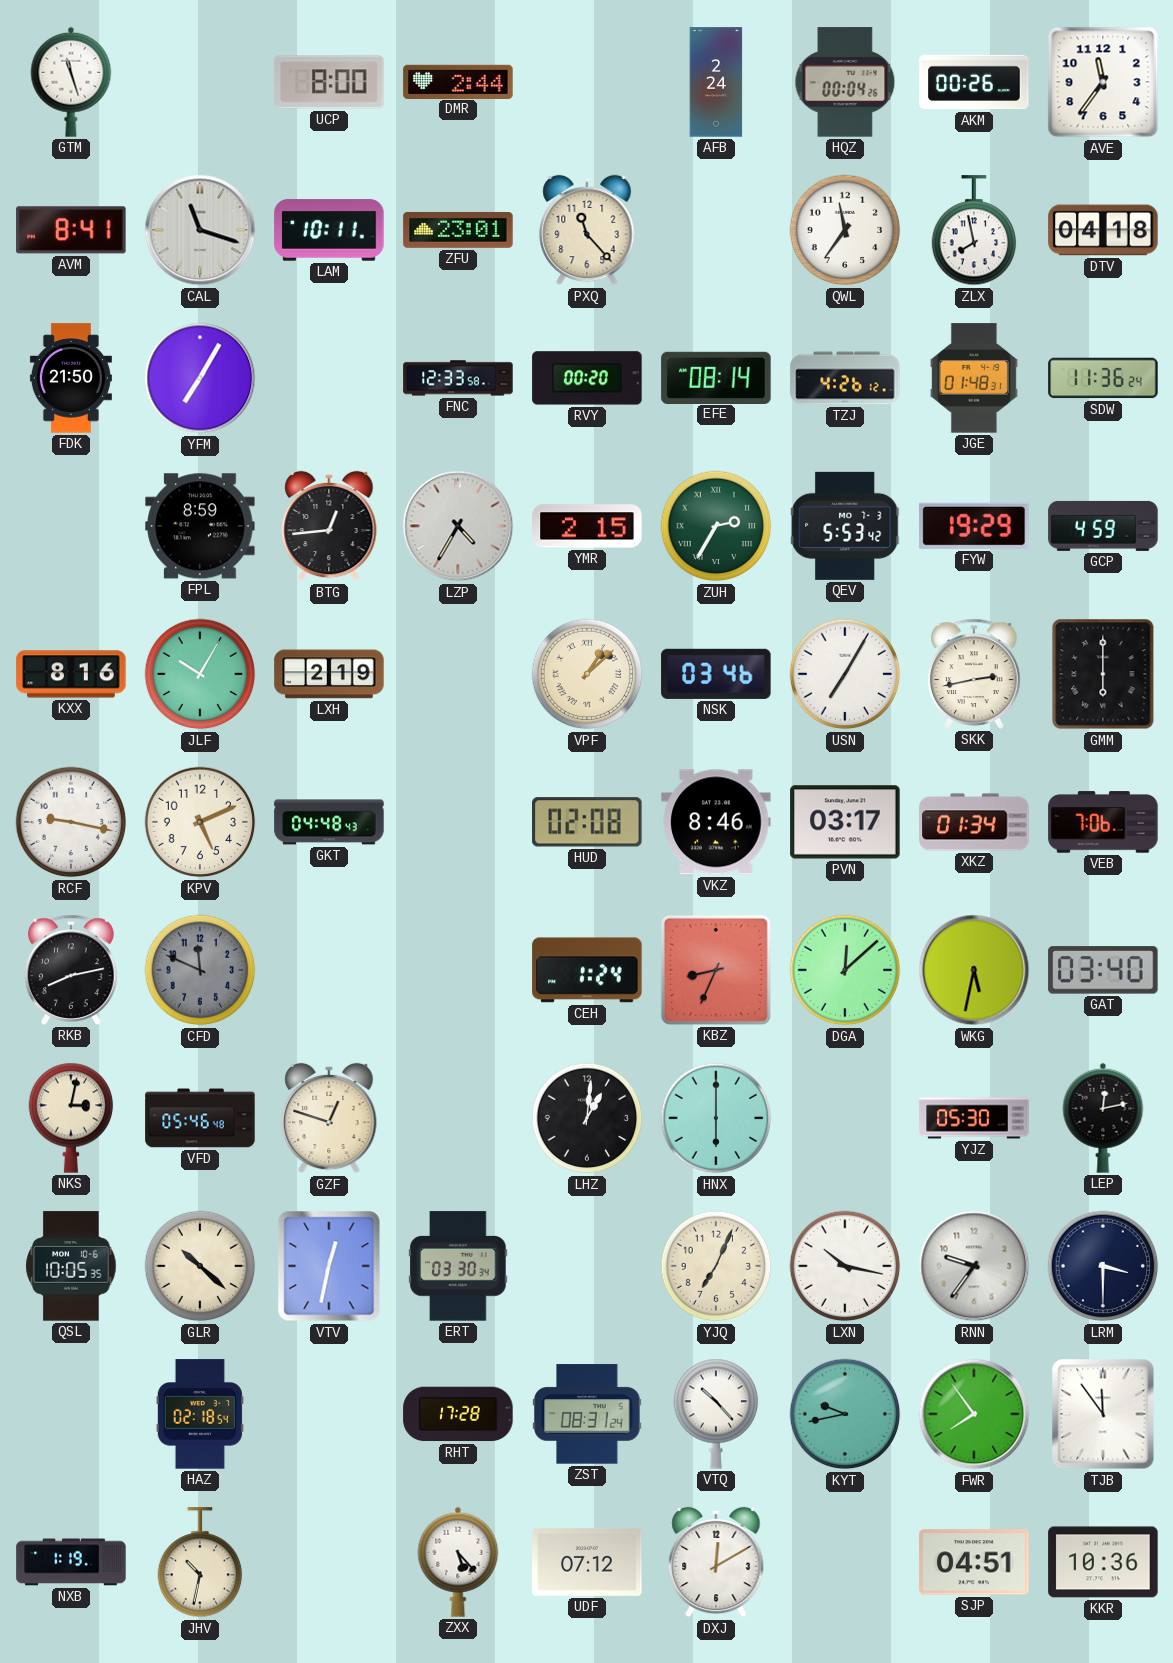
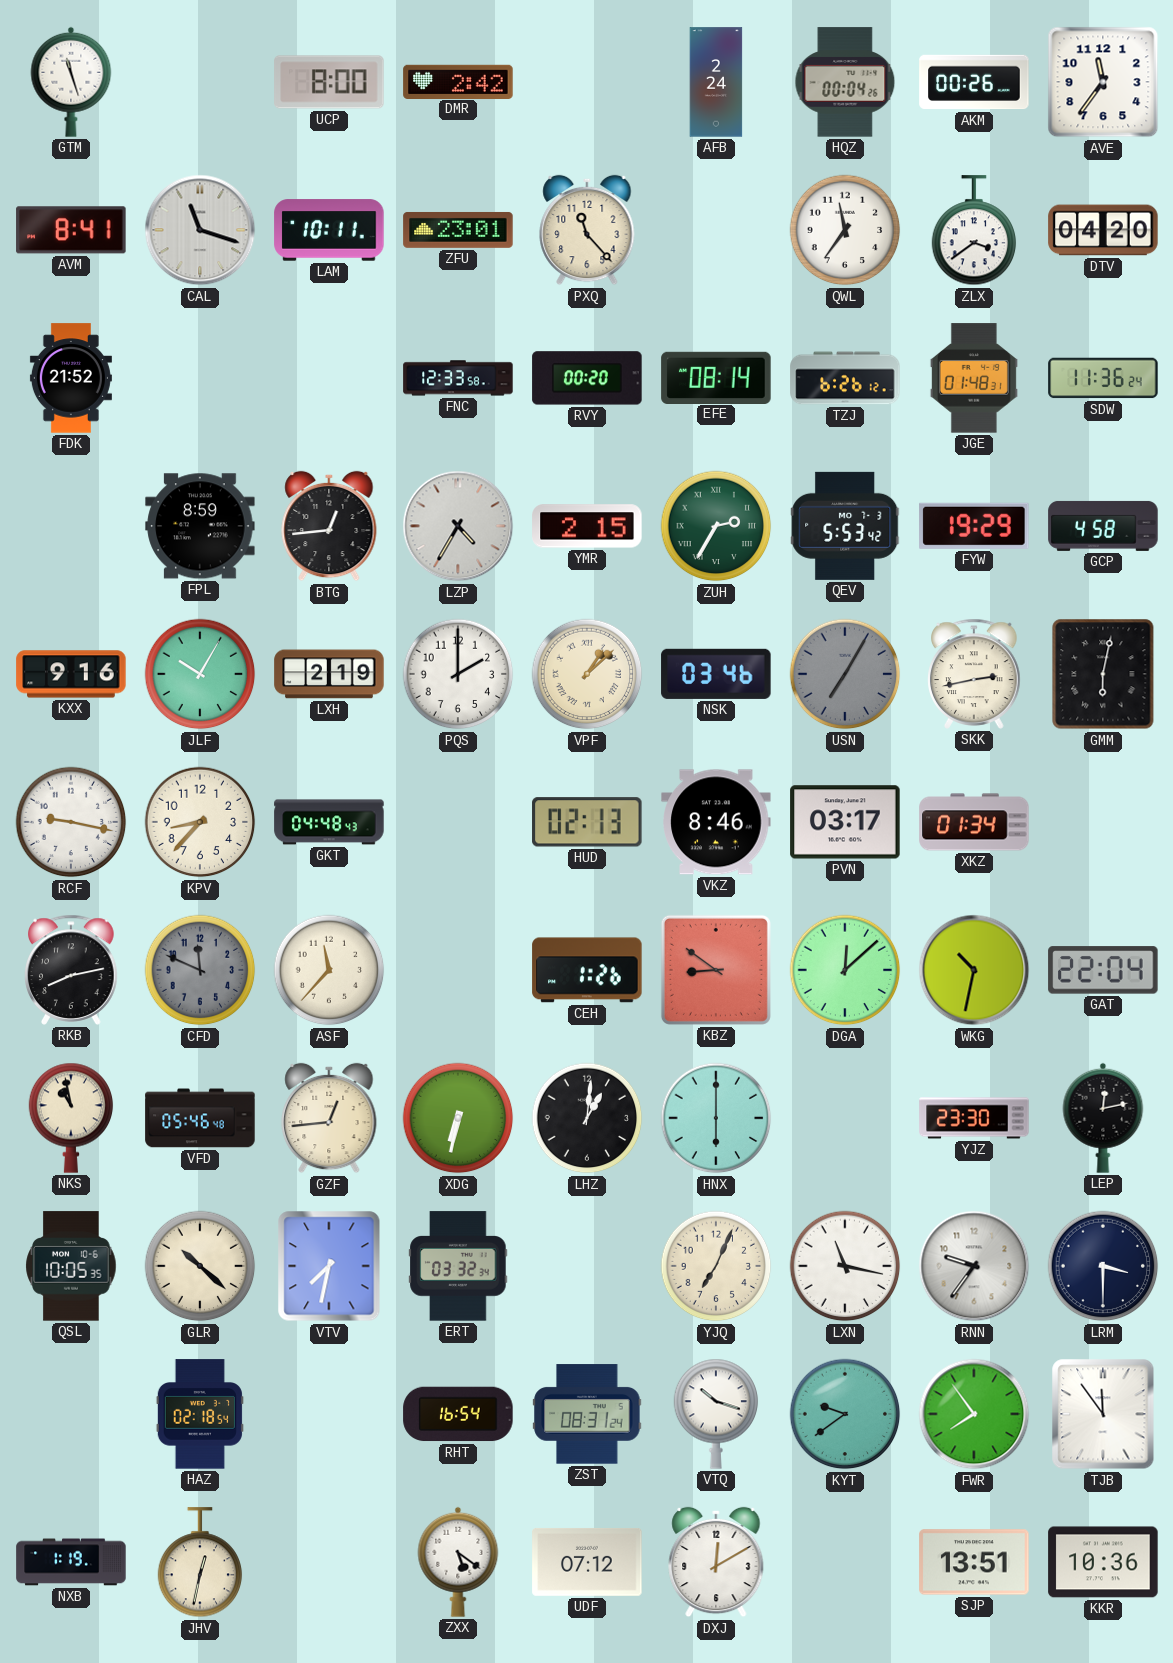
DMR: 2:44 -> 2:42
ZLX: 7:58 -> 3:39
DTV: 04:18 -> 04:20
FDK: 21:50 -> 21:52
YFM: 7:05 -> none
TZJ: 4:26 -> 6:26
GCP: 4:59 -> 4:58
KXX: 8:16 -> 9:16
PQS: none -> 2:00
USN dial: white -> grey
GMM: 6:00 -> 6:02
KPV: 5:11 -> 8:37
HUD: 02:08 -> 02:13
VEB: 7:06 -> none
ASF: none -> 11:37
CEH: 1:24 -> 1:26
KBZ: 8:34 -> 8:51
WKG: 5:32 -> 10:32
GAT: 03:40 -> 22:04
NKS: 3:02 -> 10:58
GZF: 12:48 -> 12:44
XDG: none -> 6:32
YJZ: 05:30 -> 23:30
VTV: 12:32 -> 7:32
ERT: 03:30 -> 03:32
LXN: 10:17 -> 11:17
RHT: 17:28 -> 16:54
VTQ: 10:23 -> 10:18
KYT: 9:43 -> 9:39
JHV: 10:32 -> 12:32
ZXX: 5:23 -> 5:21
SJP: 04:51 -> 13:51
